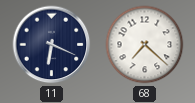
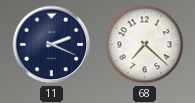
11: 6:19 -> 2:19
